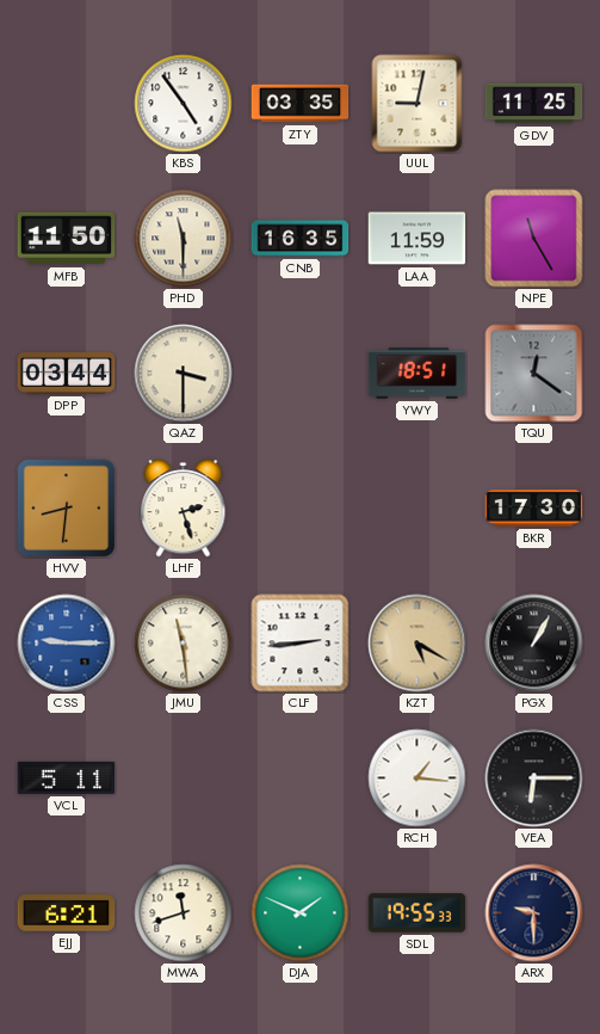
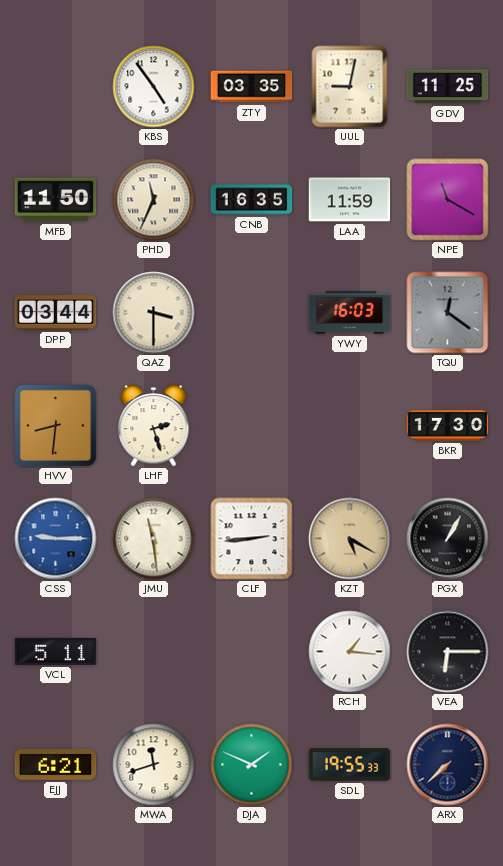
PHD: 11:30 -> 11:34
NPE: 11:25 -> 11:20
YWY: 18:51 -> 16:03
ARX: 9:30 -> 7:38
